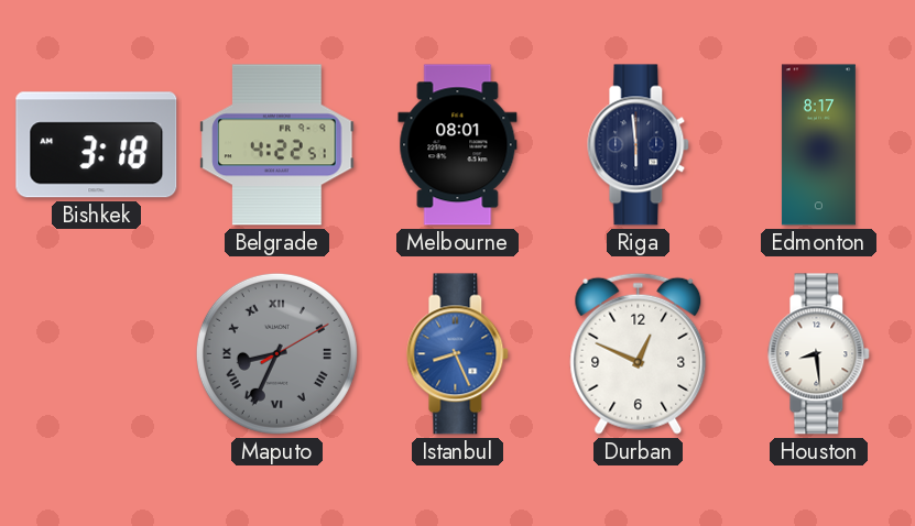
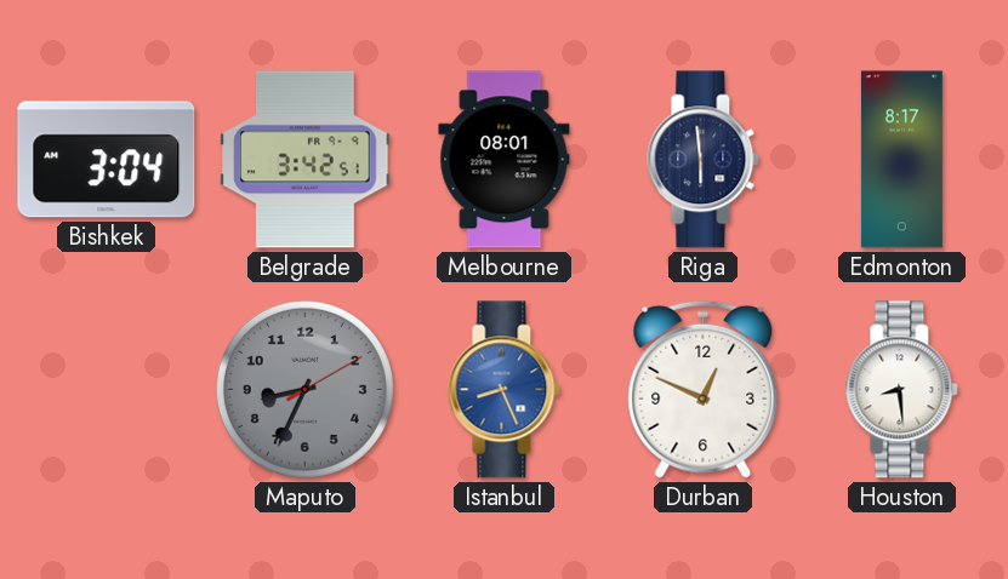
Bishkek: 3:18 -> 3:04
Belgrade: 4:22 -> 3:42
Maputo numerals: Roman -> Arabic
